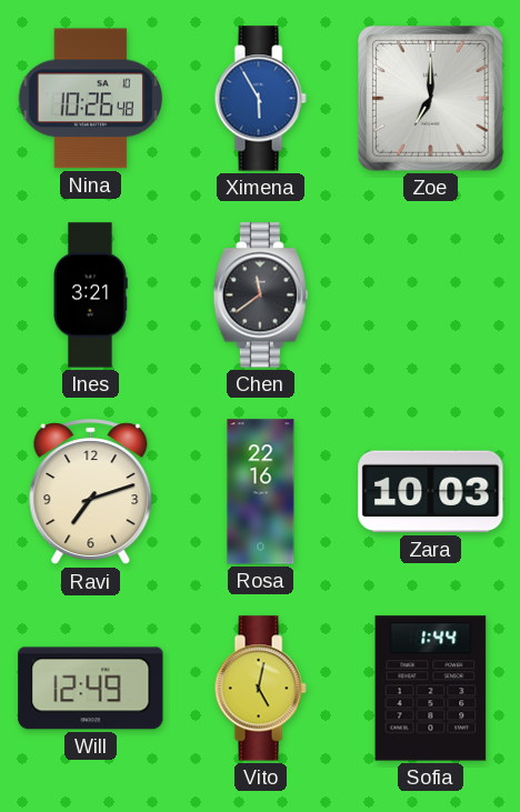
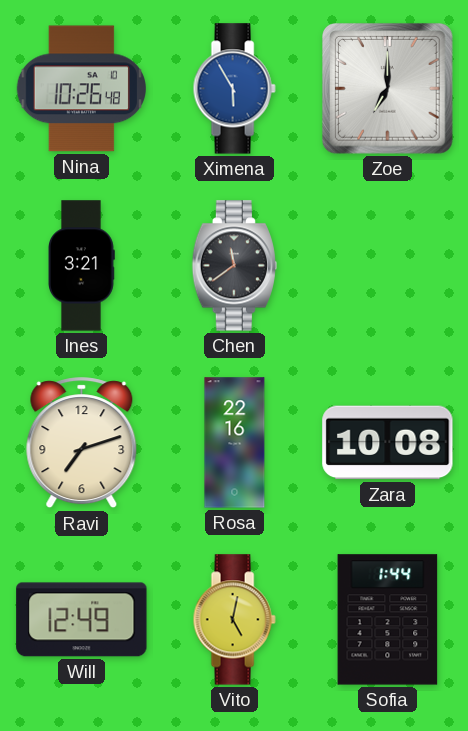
Zara: 10:03 -> 10:08
